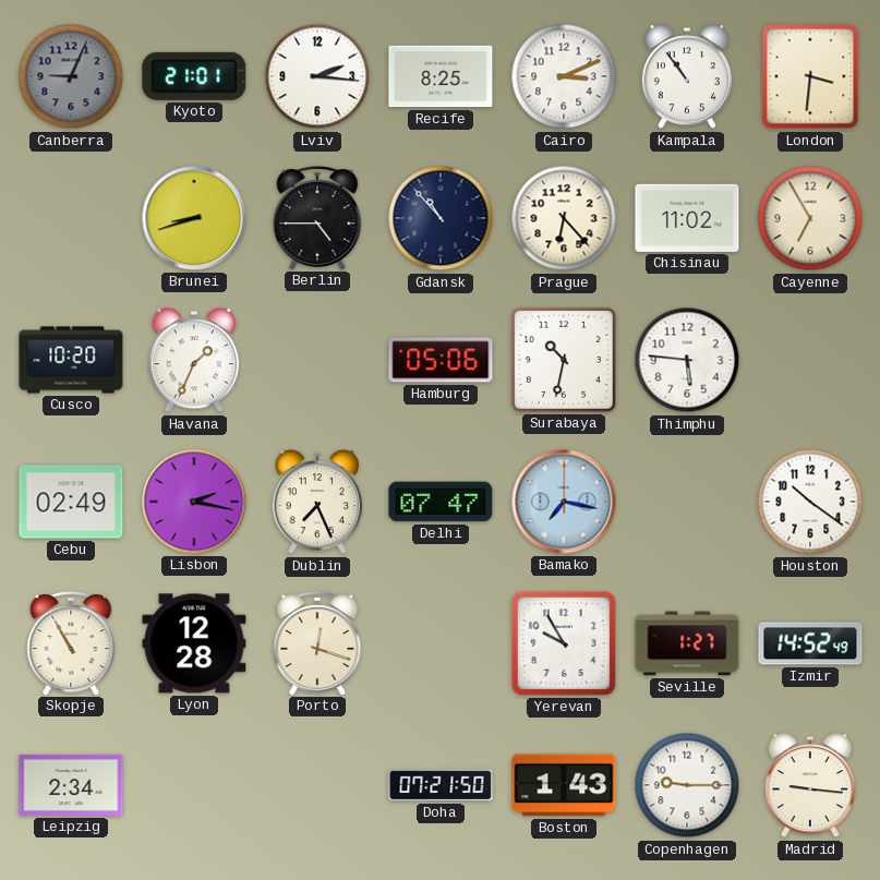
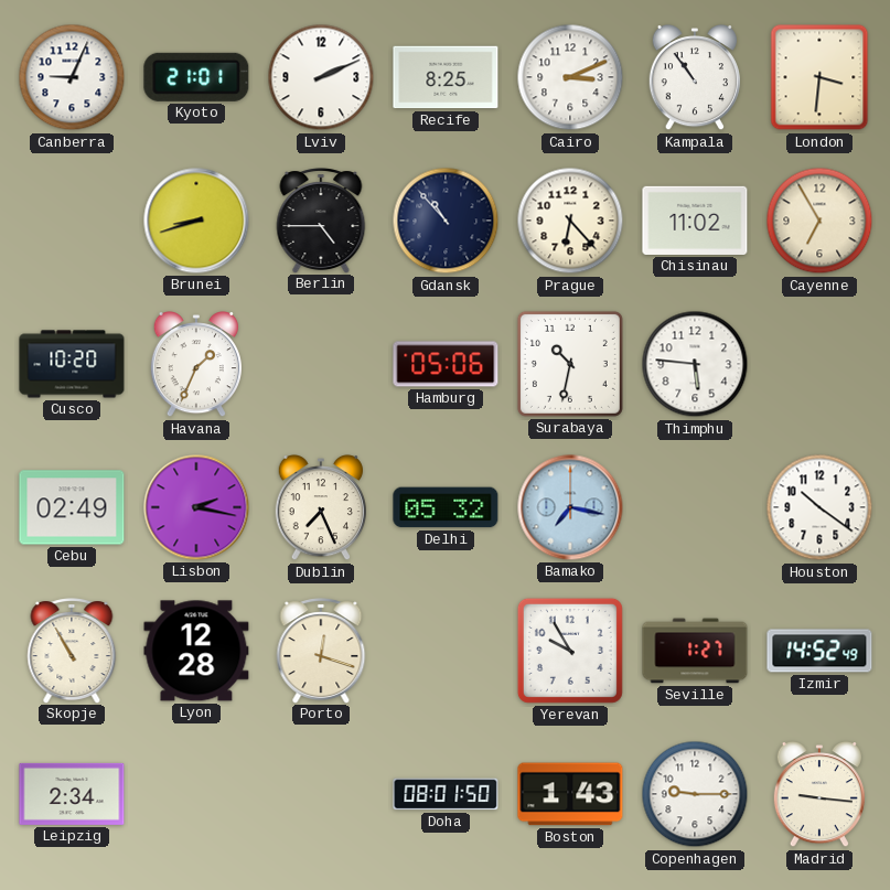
Canberra dial: grey -> white
Lviv: 2:16 -> 2:11
Delhi: 07:47 -> 05:32
Doha: 07:21 -> 08:01
